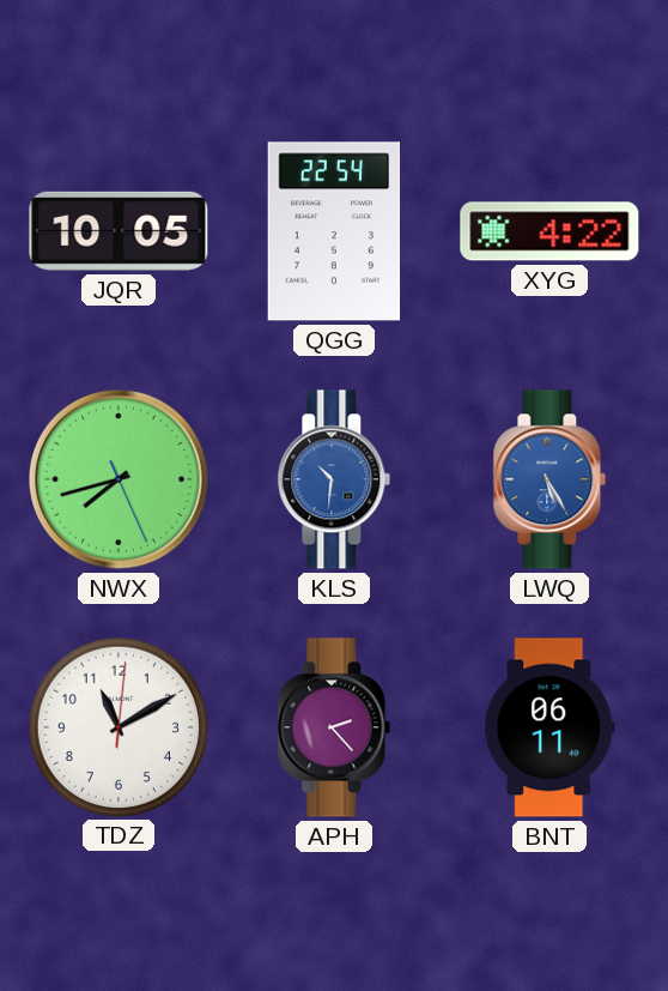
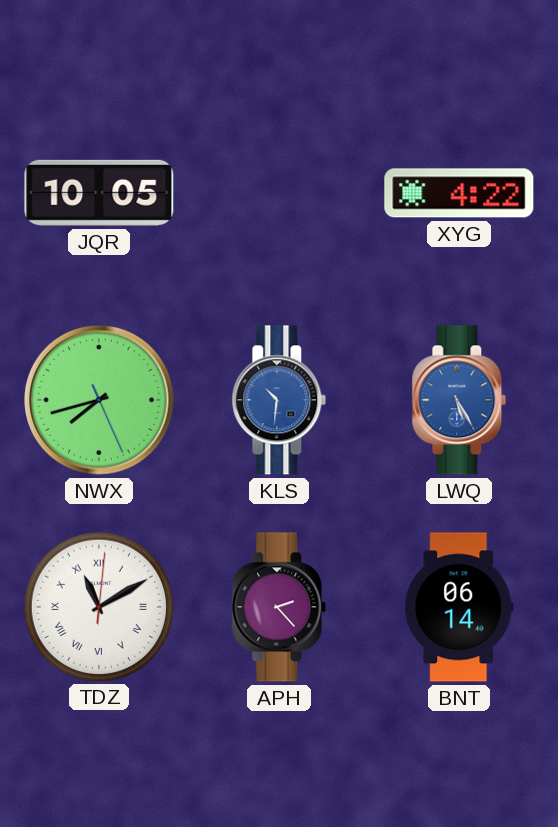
QGG: 22:54 -> none
TDZ numerals: Arabic -> Roman
BNT: 06:11 -> 06:14
